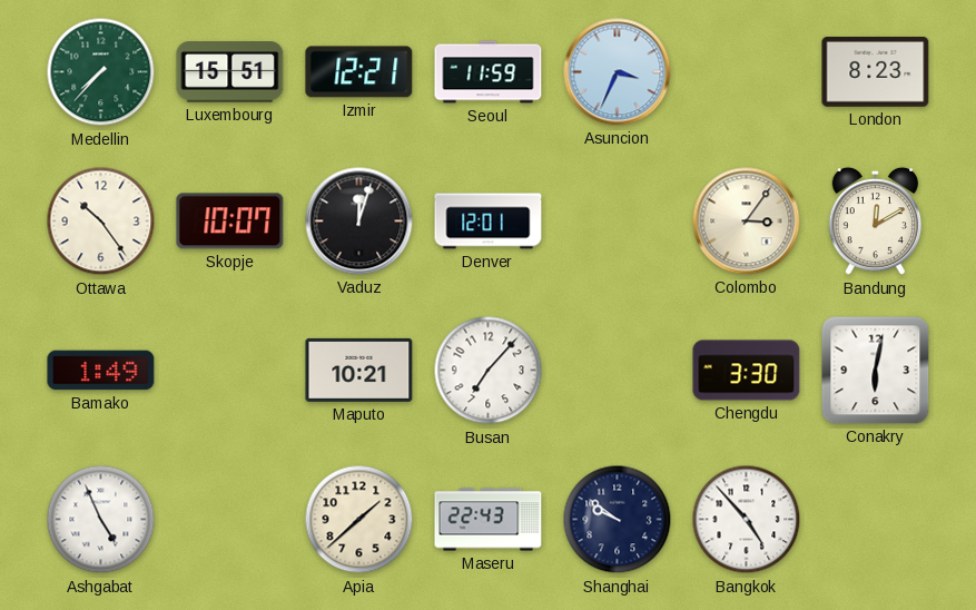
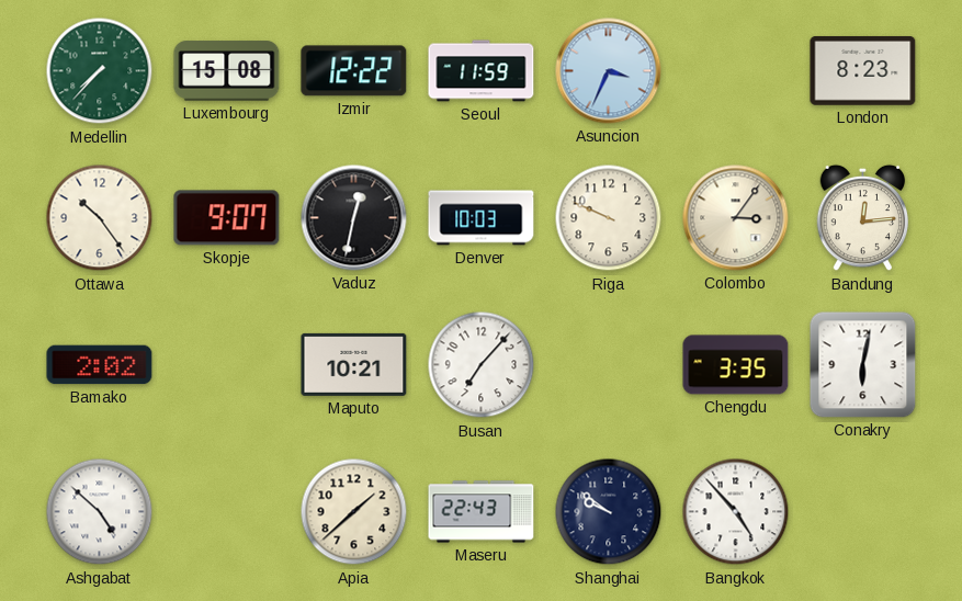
Luxembourg: 15:51 -> 15:08
Izmir: 12:21 -> 12:22
Skopje: 10:07 -> 9:07
Vaduz: 12:03 -> 12:32
Denver: 12:01 -> 10:03
Riga: none -> 9:49
Bandung: 12:10 -> 12:14
Bamako: 1:49 -> 2:02
Chengdu: 3:30 -> 3:35
Ashgabat: 4:56 -> 4:52
